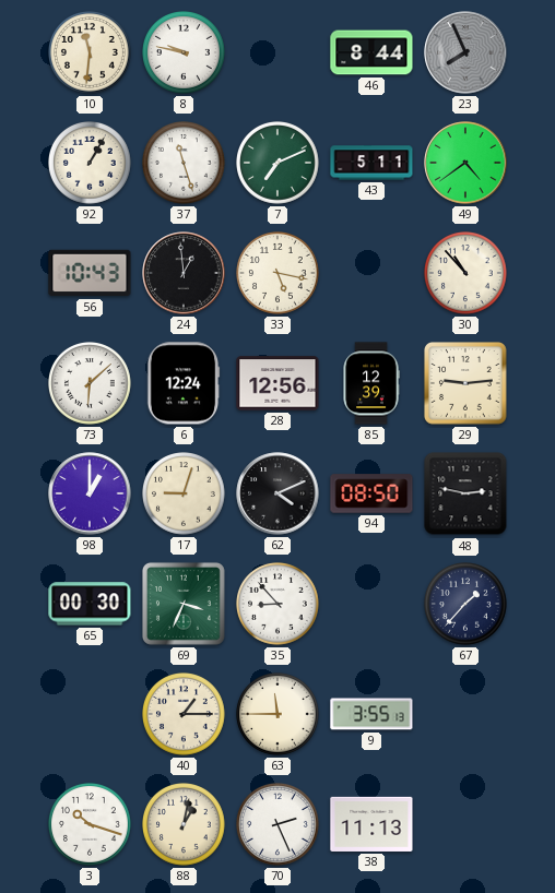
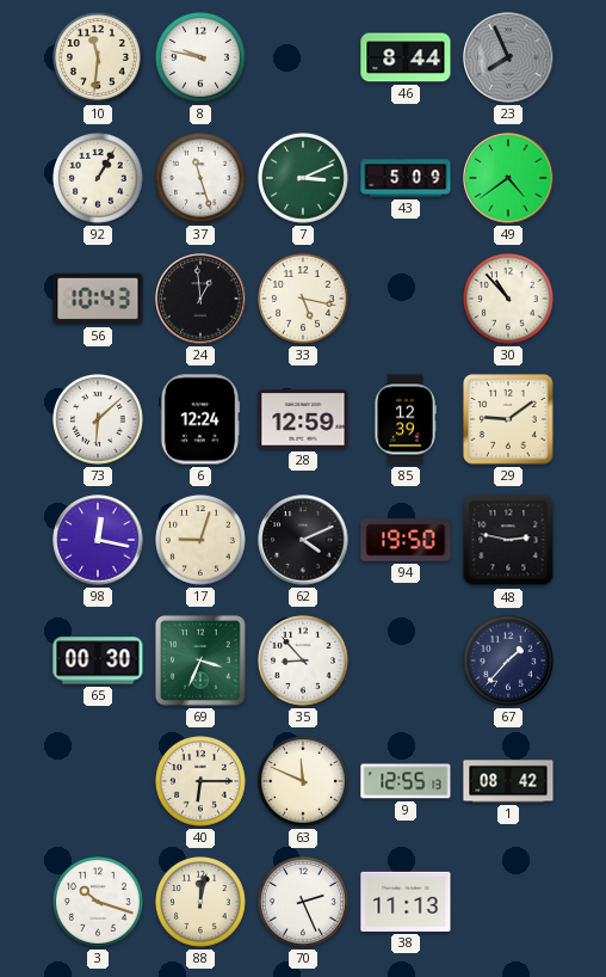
7: 7:11 -> 3:11
43: 5:11 -> 5:09
28: 12:56 -> 12:59
29: 9:14 -> 9:09
98: 1:00 -> 12:17
94: 08:50 -> 19:50
40: 1:15 -> 6:15
63: 11:45 -> 11:49
9: 3:55 -> 12:55
1: none -> 08:42
88: 1:02 -> 12:02
